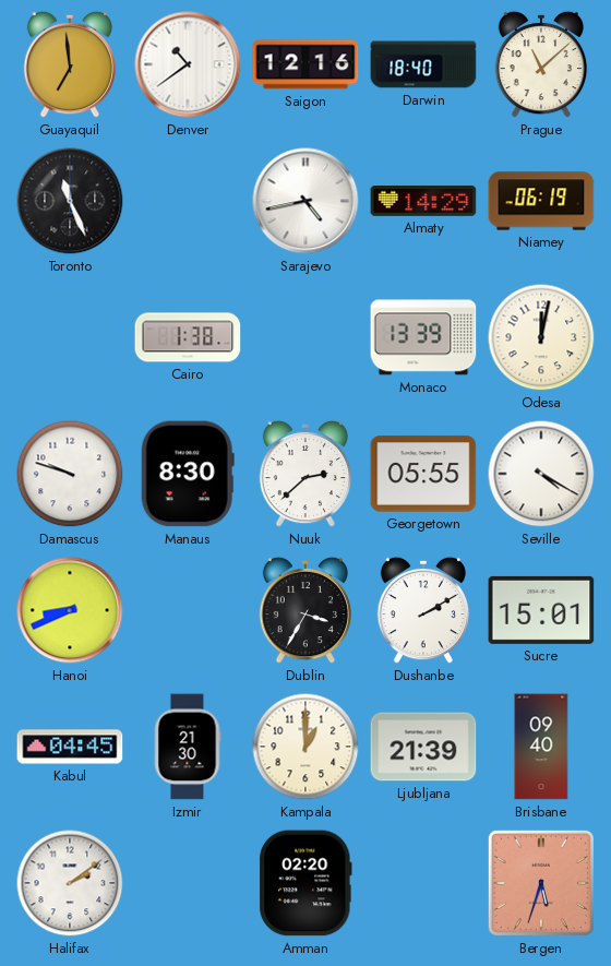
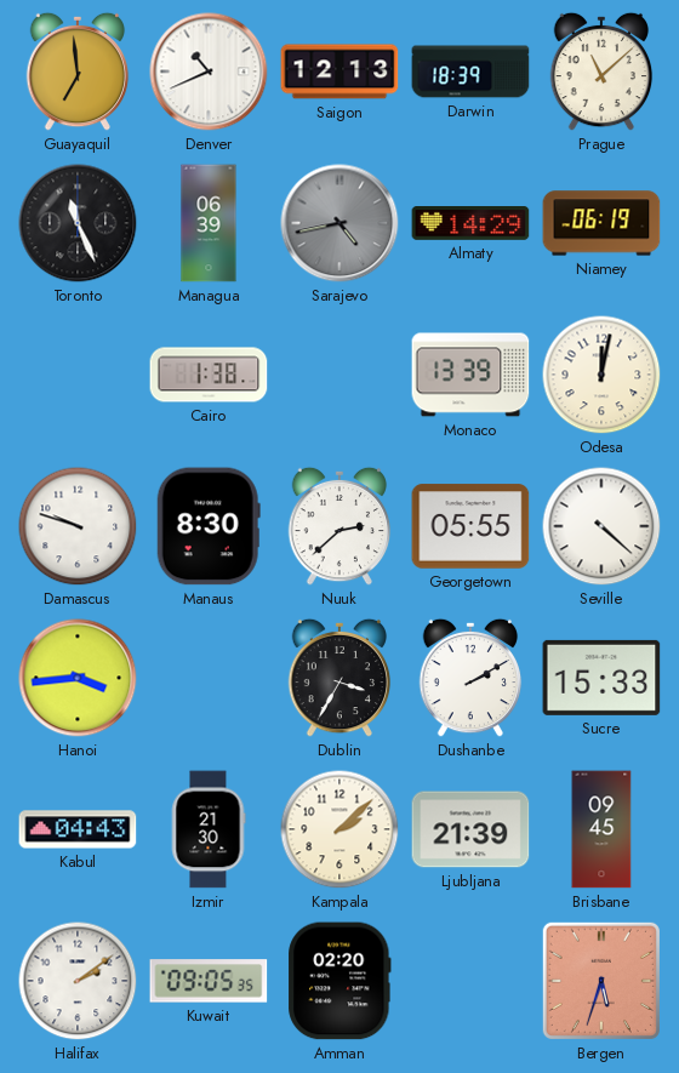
Denver: 10:39 -> 10:41
Saigon: 12:16 -> 12:13
Darwin: 18:40 -> 18:39
Managua: none -> 06:39
Sarajevo dial: white -> grey
Seville: 4:20 -> 4:22
Hanoi: 8:41 -> 3:44
Sucre: 15:01 -> 15:33
Kabul: 04:45 -> 04:43
Kampala: 1:00 -> 2:08
Brisbane: 09:40 -> 09:45
Kuwait: none -> 09:05
